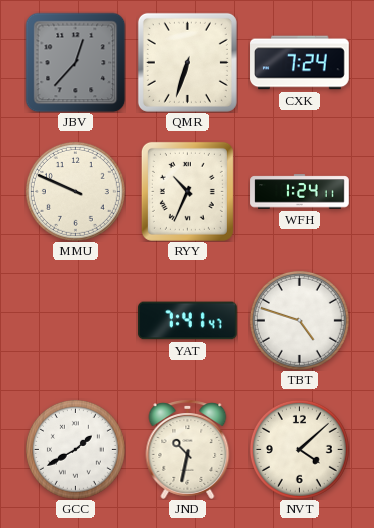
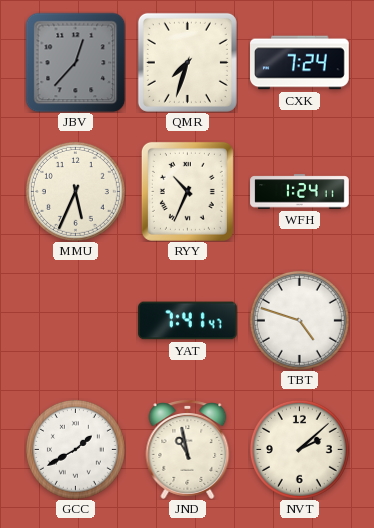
QMR: 6:33 -> 7:33
MMU: 9:49 -> 5:34
JND: 10:32 -> 10:58
NVT: 4:08 -> 2:08
